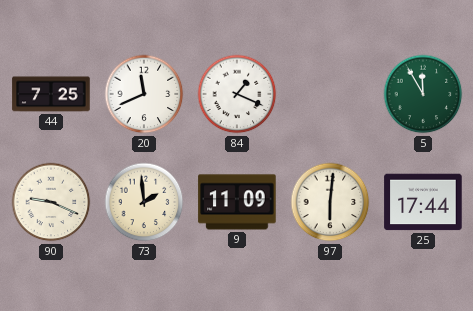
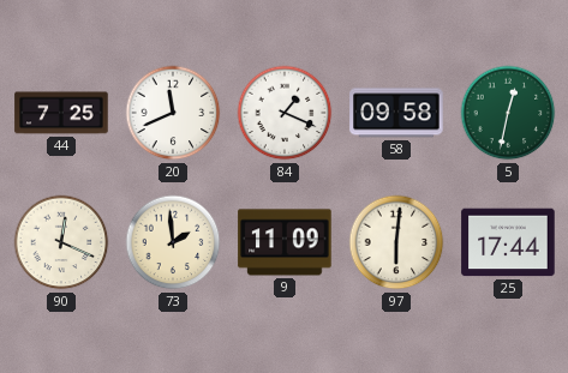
58: none -> 09:58
5: 11:55 -> 12:32
90: 9:19 -> 12:19
